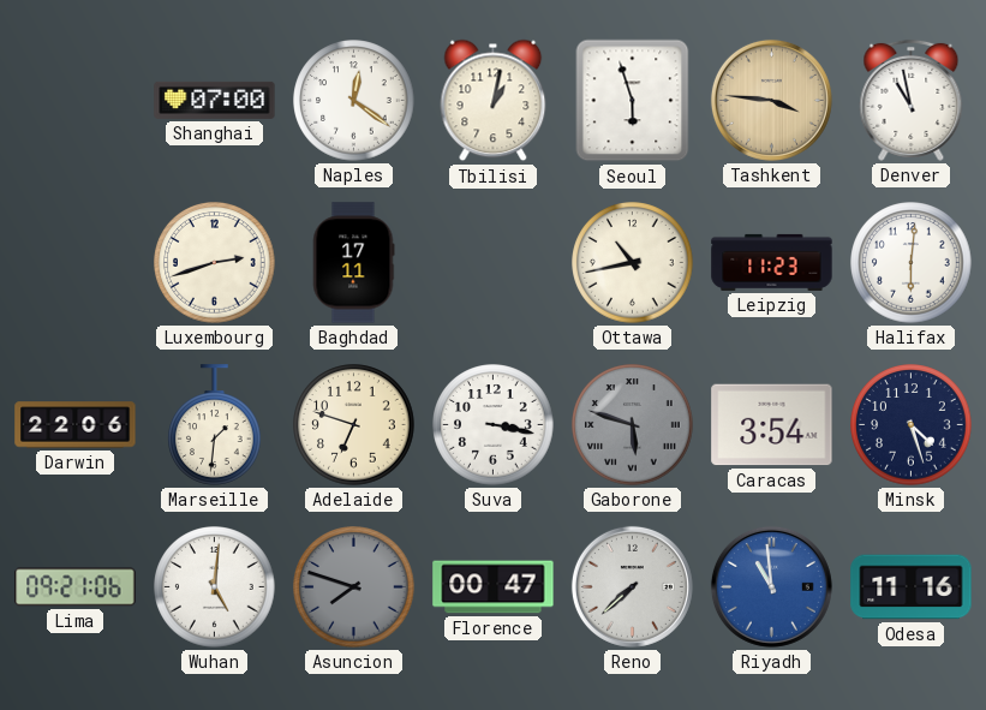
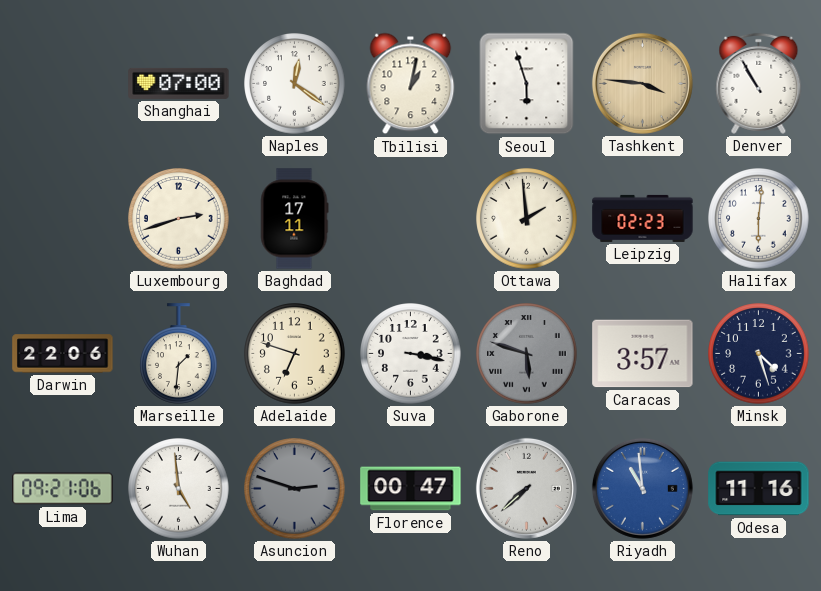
Denver: 10:58 -> 10:55
Ottawa: 10:43 -> 1:59
Leipzig: 11:23 -> 02:23
Caracas: 3:54 -> 3:57
Wuhan: 5:01 -> 4:59
Asuncion: 7:48 -> 2:48
